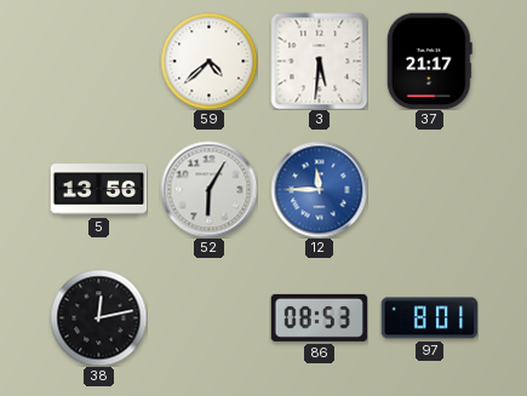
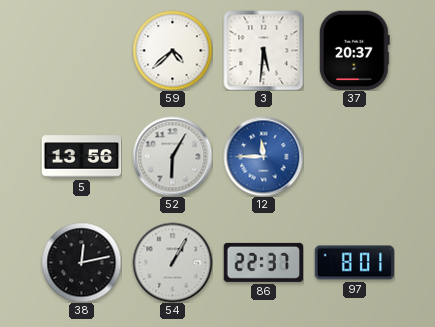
37: 21:17 -> 20:37
54: none -> 1:05
86: 08:53 -> 22:37
